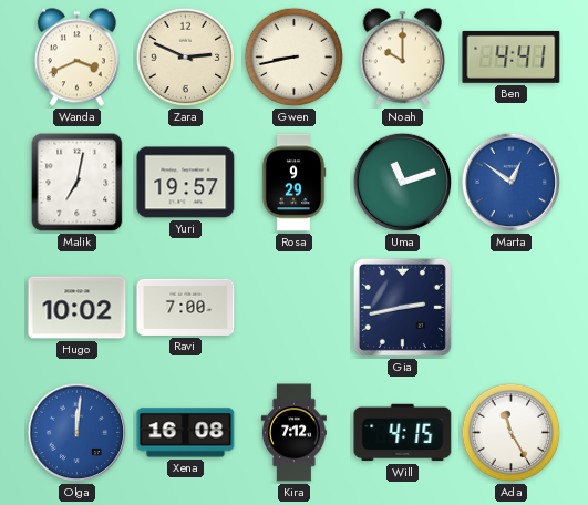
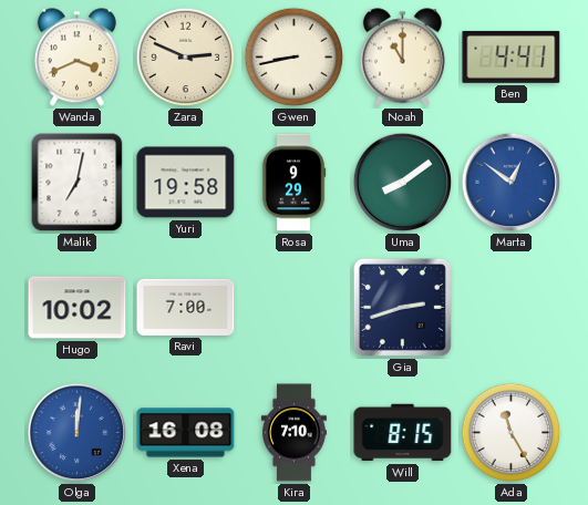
Noah: 10:00 -> 11:00
Yuri: 19:57 -> 19:58
Uma: 11:12 -> 8:09
Gia: 2:43 -> 2:42
Kira: 7:12 -> 7:10
Will: 4:15 -> 8:15
